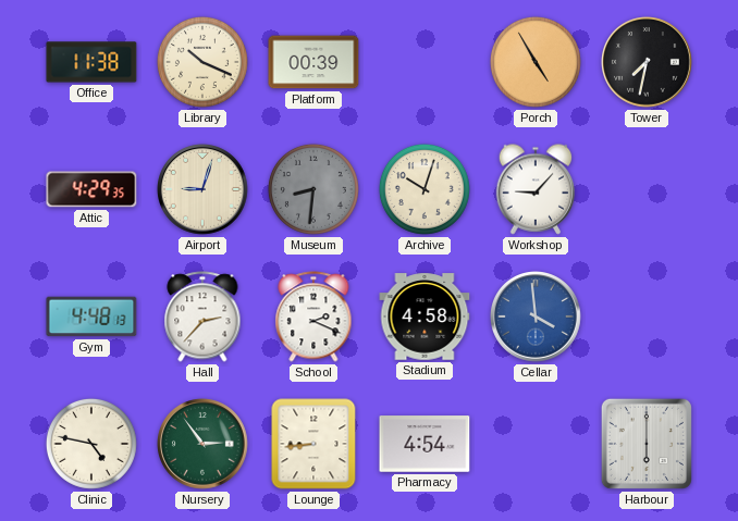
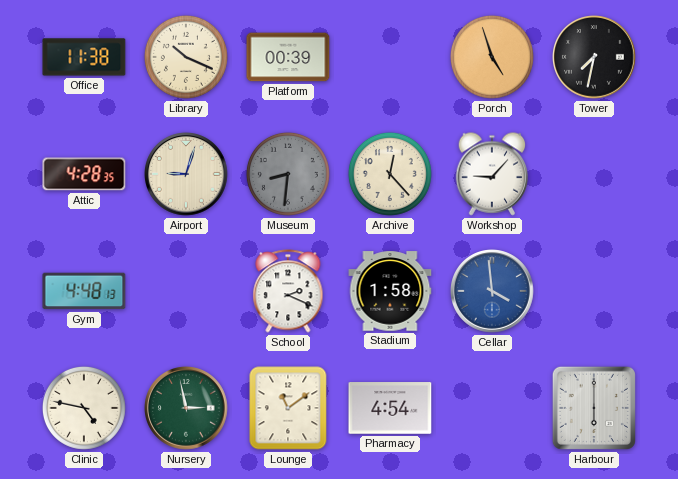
Porch: 4:55 -> 4:57
Attic: 4:29 -> 4:28
Archive: 10:03 -> 12:23
Hall: 2:37 -> none
Stadium: 4:58 -> 1:58
Nursery: 2:54 -> 2:58
Lounge: 8:44 -> 11:09
